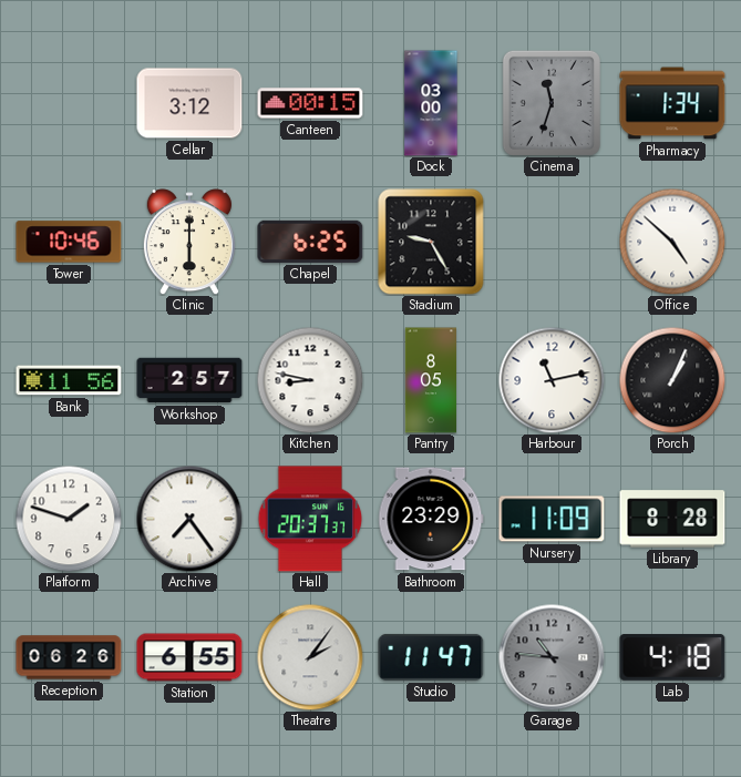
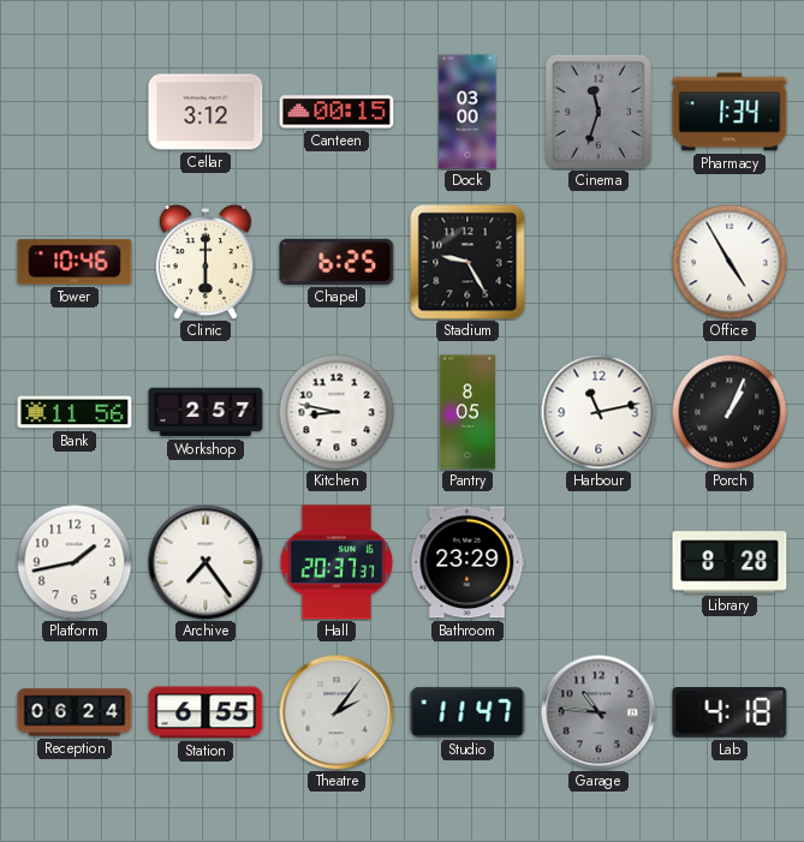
Office: 4:52 -> 4:55
Platform: 1:48 -> 1:43
Nursery: 11:09 -> none
Reception: 06:26 -> 06:24
